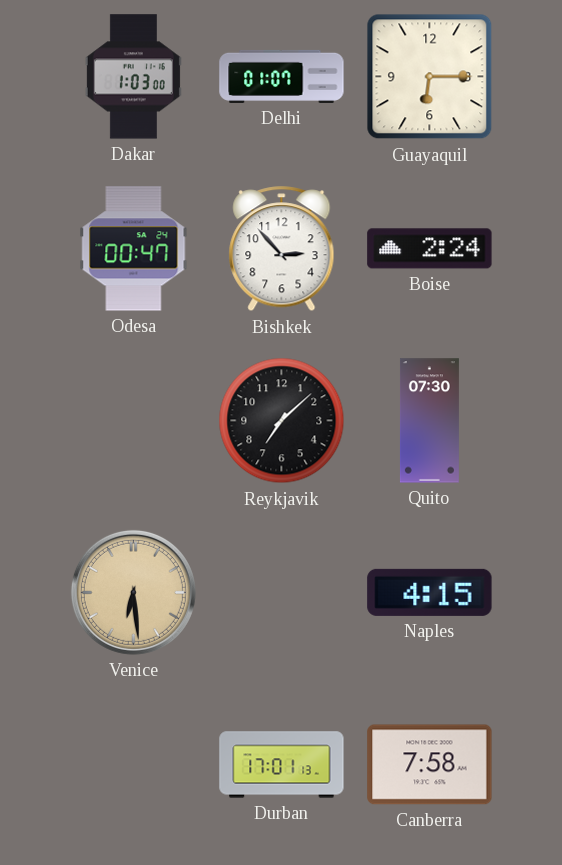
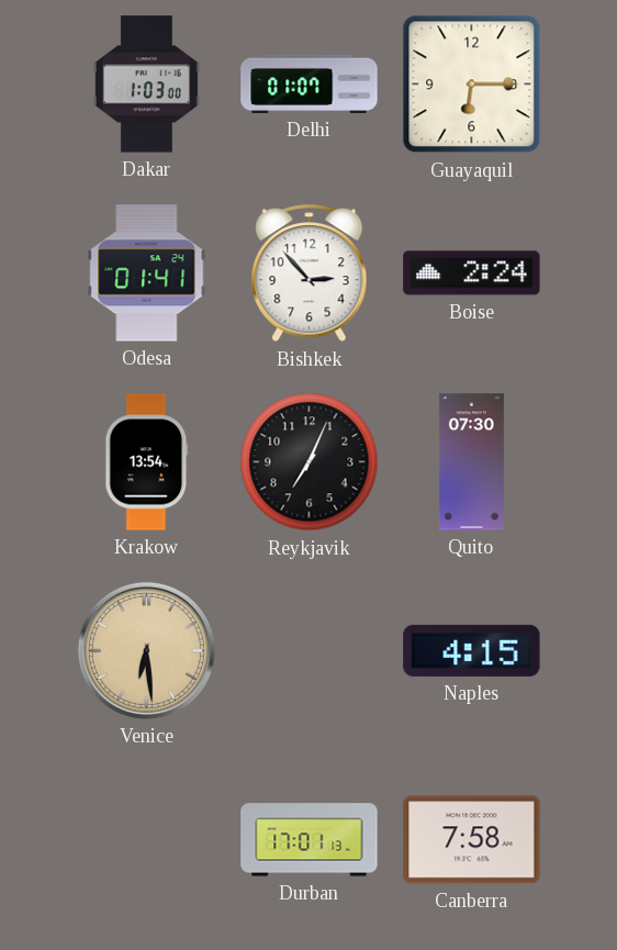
Odesa: 00:47 -> 01:41
Krakow: none -> 13:54
Reykjavik: 7:08 -> 7:04
